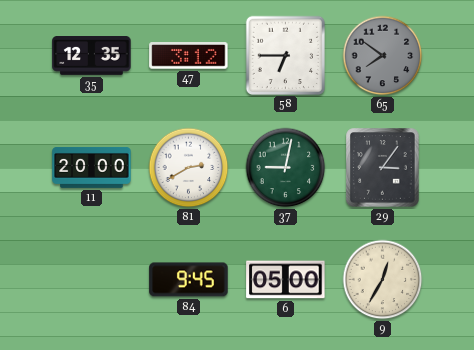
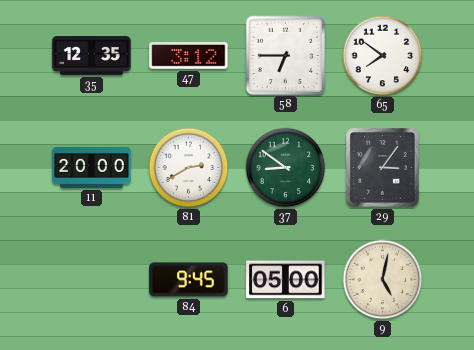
65 dial: grey -> white
37: 9:02 -> 8:51
9: 12:35 -> 5:02
